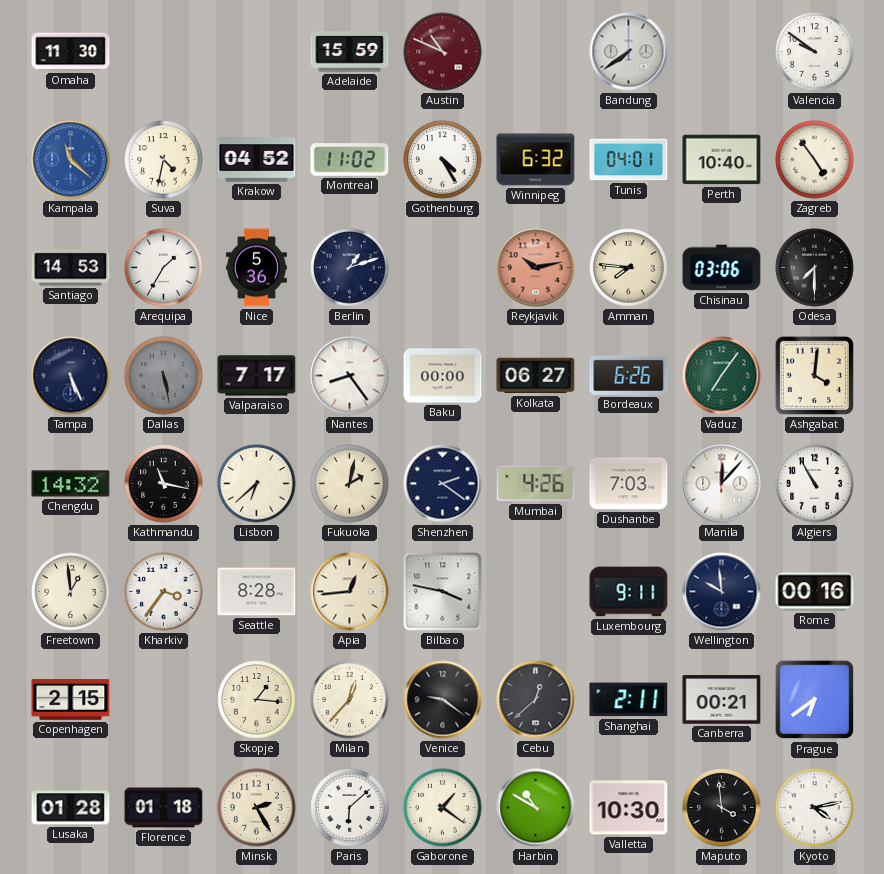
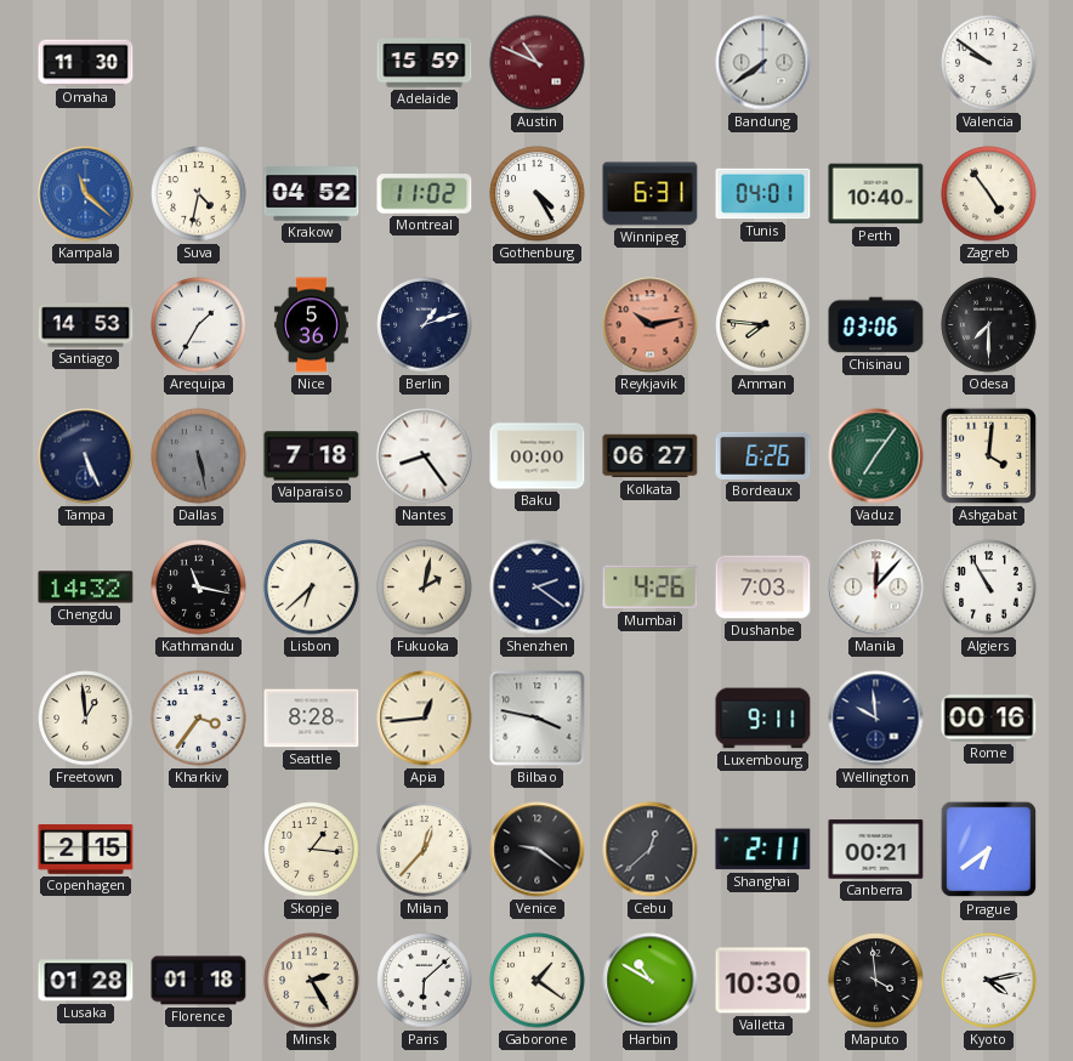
Winnipeg: 6:32 -> 6:31
Valparaiso: 7:17 -> 7:18
